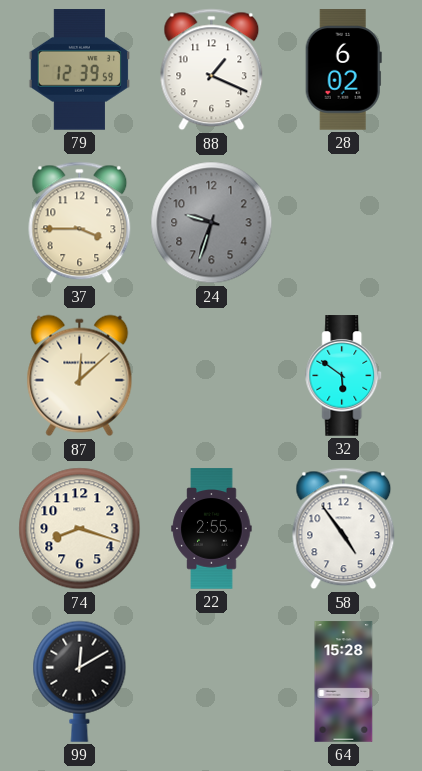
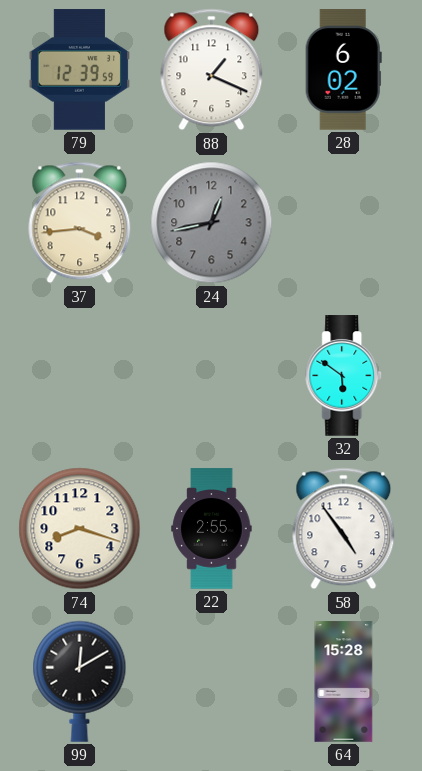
37: 3:45 -> 3:44
24: 9:33 -> 12:43
87: 12:08 -> none
